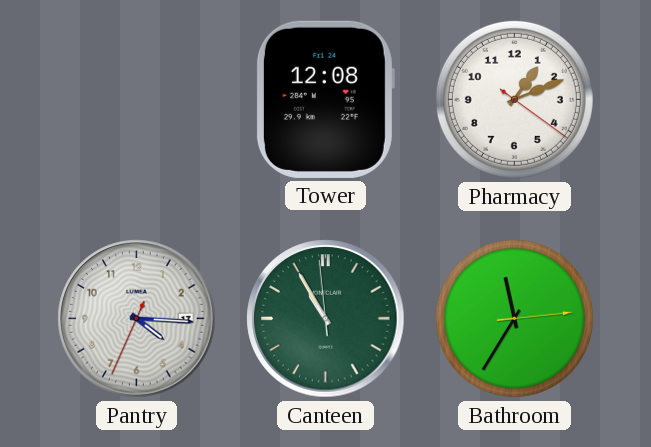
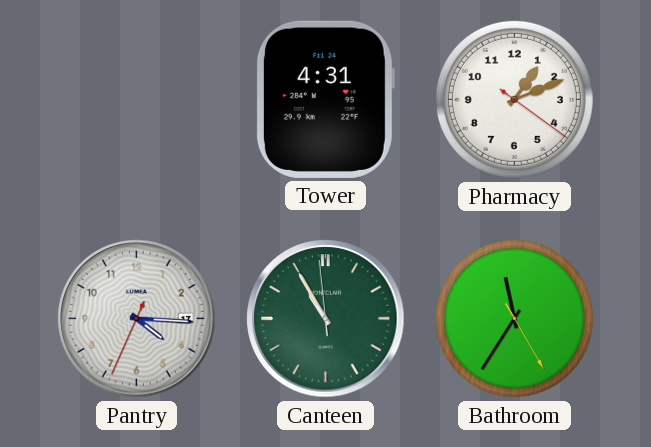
Tower: 12:08 -> 4:31
Bathroom: 11:35:14 -> 11:35:25
